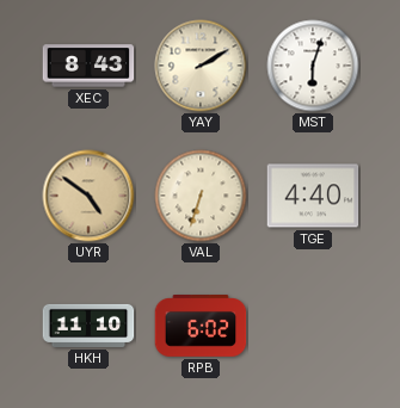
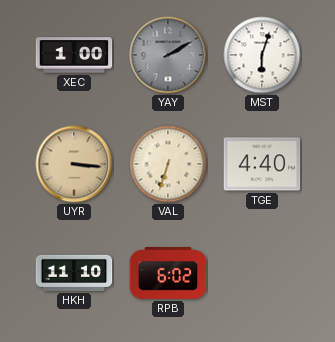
XEC: 8:43 -> 1:00
YAY dial: cream -> grey
UYR: 4:51 -> 3:16
